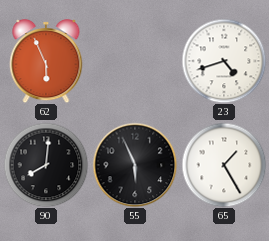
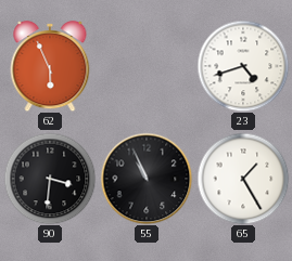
90: 8:01 -> 3:31
55: 5:56 -> 10:56
